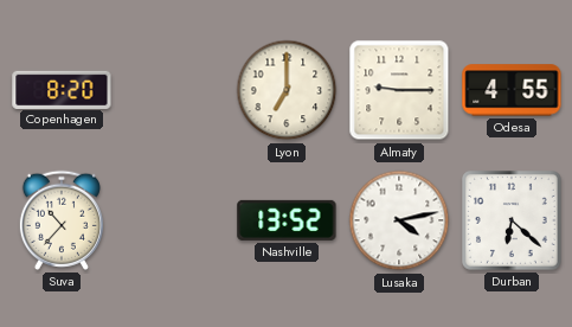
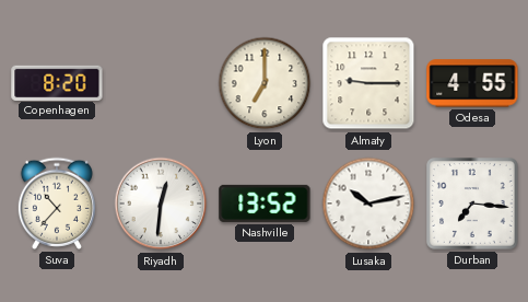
Riyadh: none -> 12:31
Lusaka: 4:13 -> 10:13
Durban: 6:22 -> 7:16
